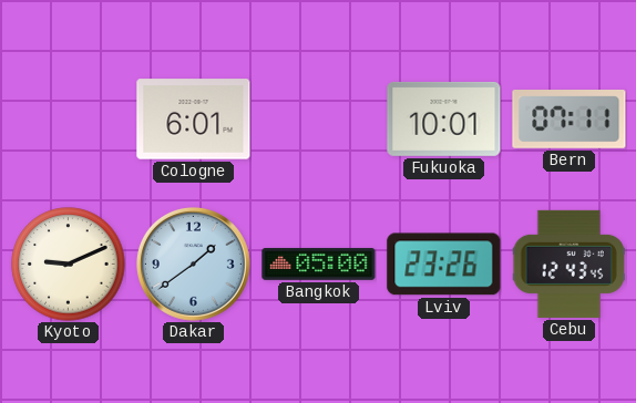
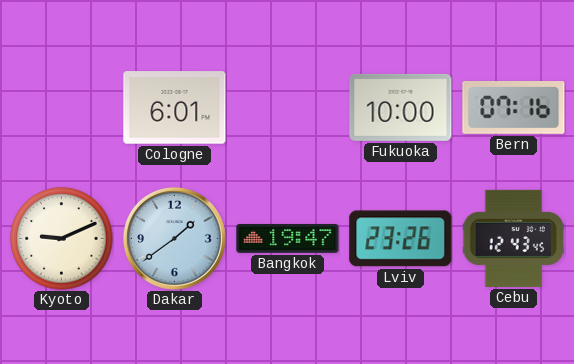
Fukuoka: 10:01 -> 10:00
Bern: 07:11 -> 07:16
Bangkok: 05:00 -> 19:47
